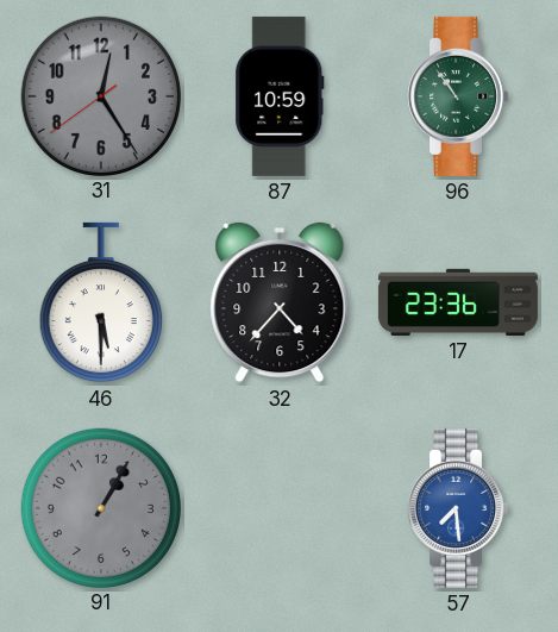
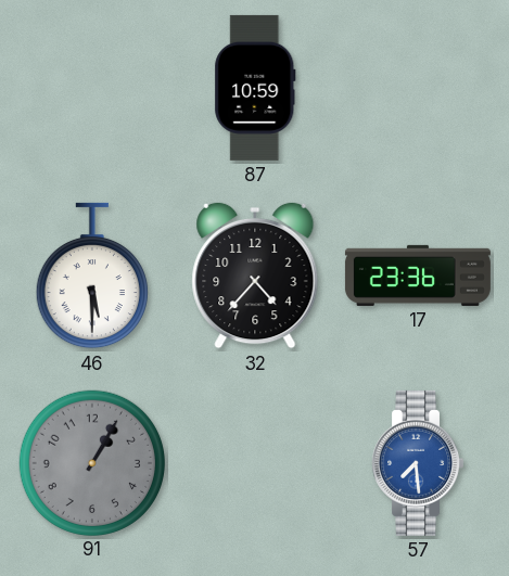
31: 12:24 -> none
96: 10:54 -> none
